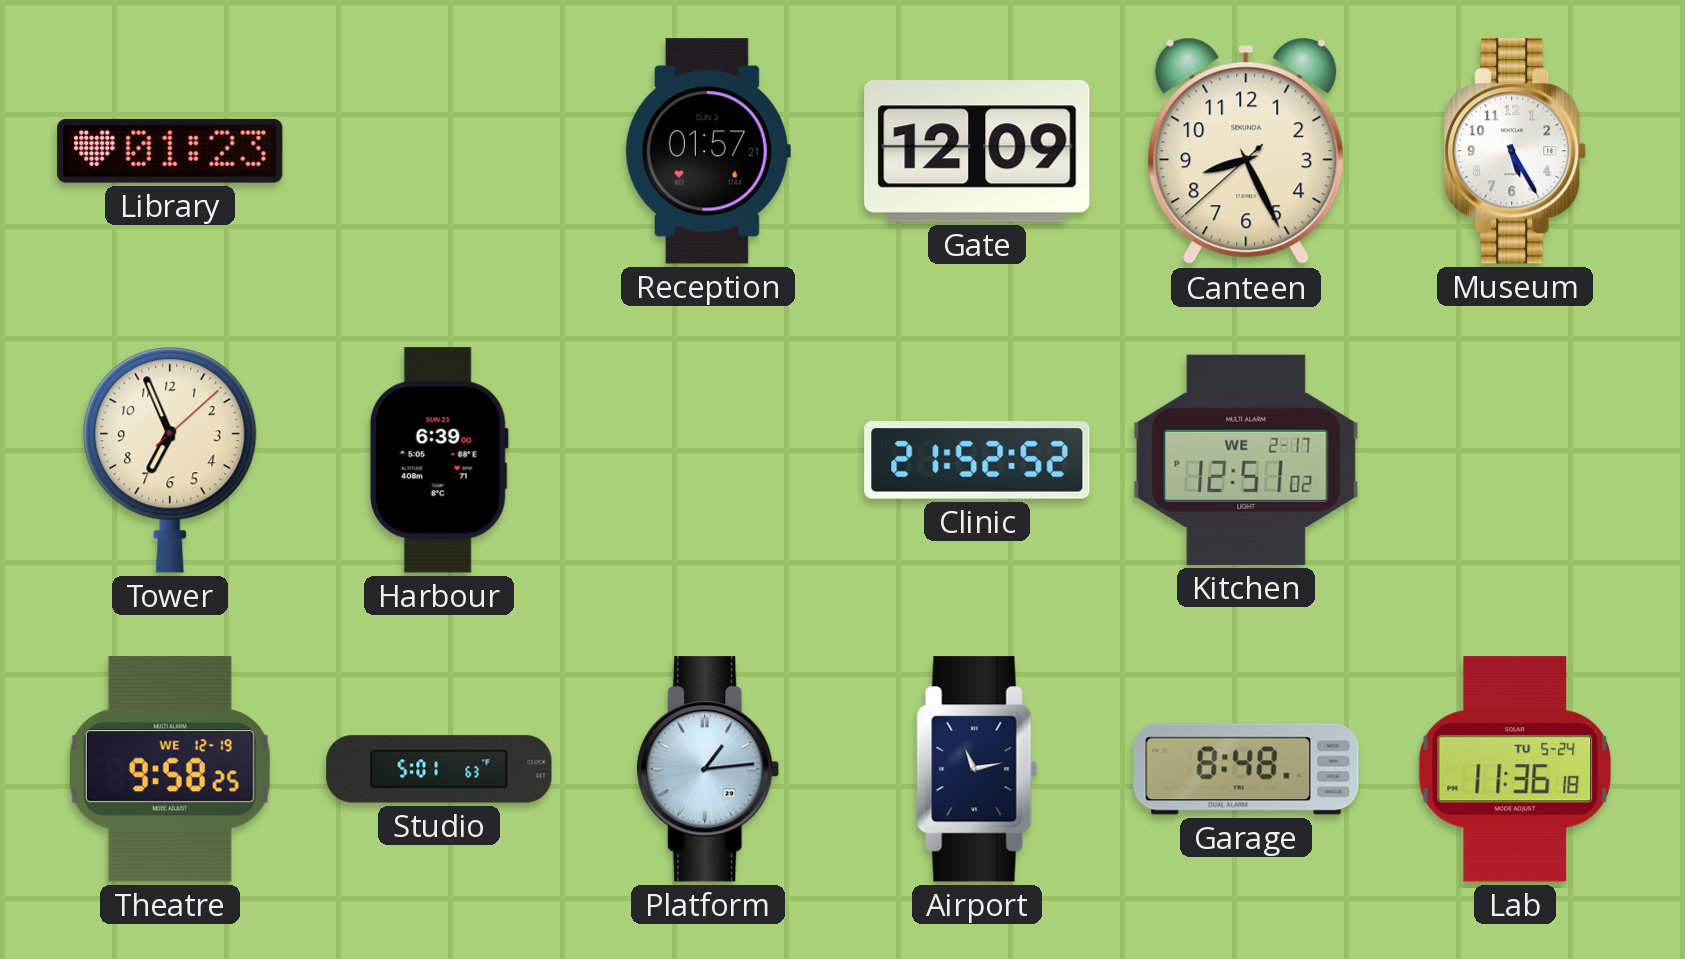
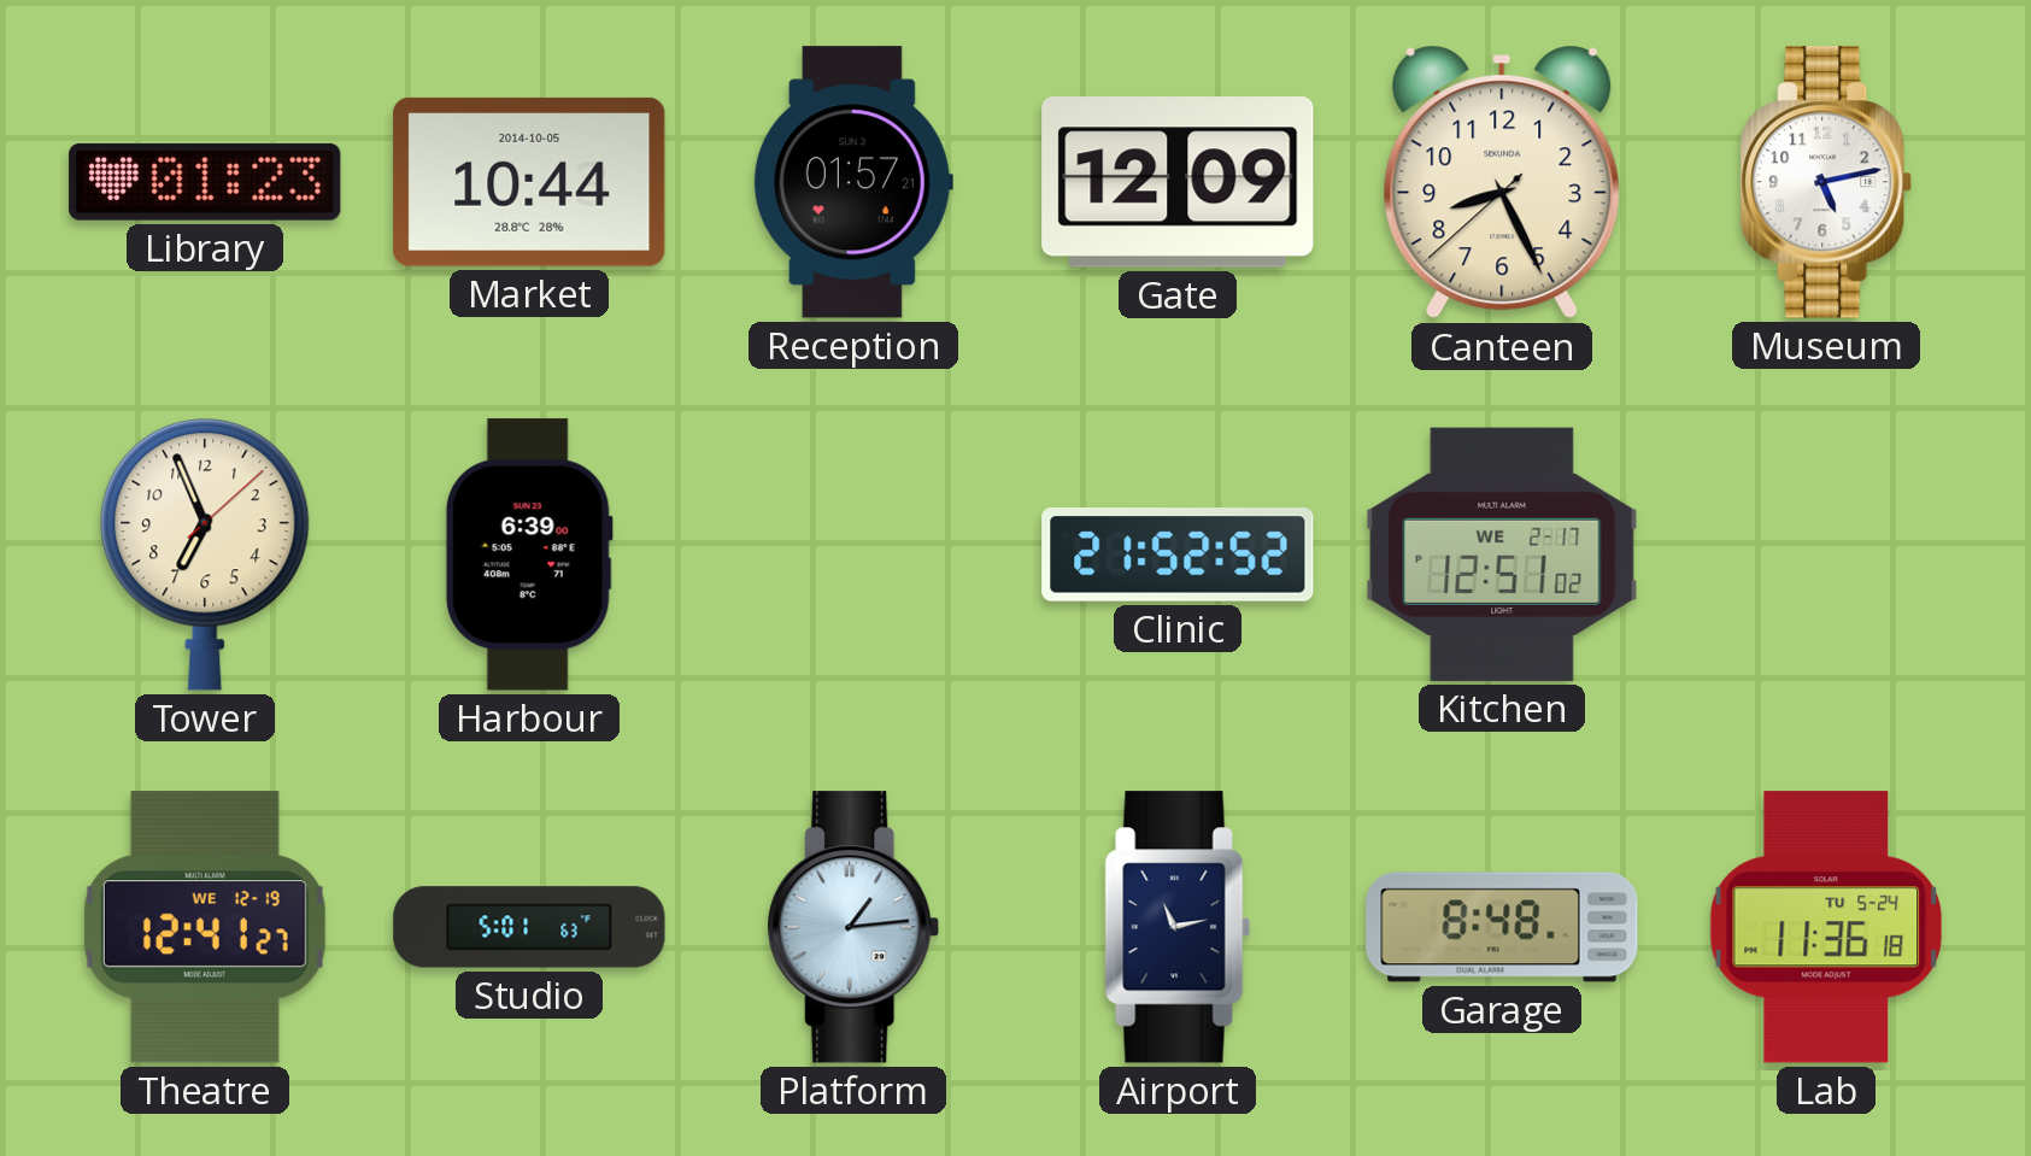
Market: none -> 10:44
Museum: 5:25 -> 5:13
Theatre: 9:58 -> 12:41
